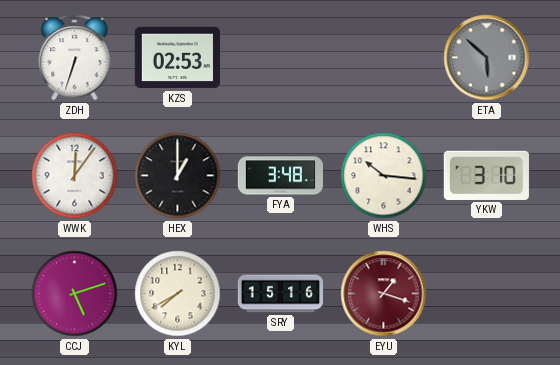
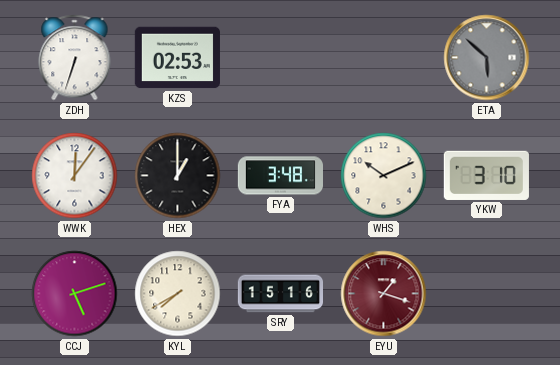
WHS: 10:16 -> 10:11
